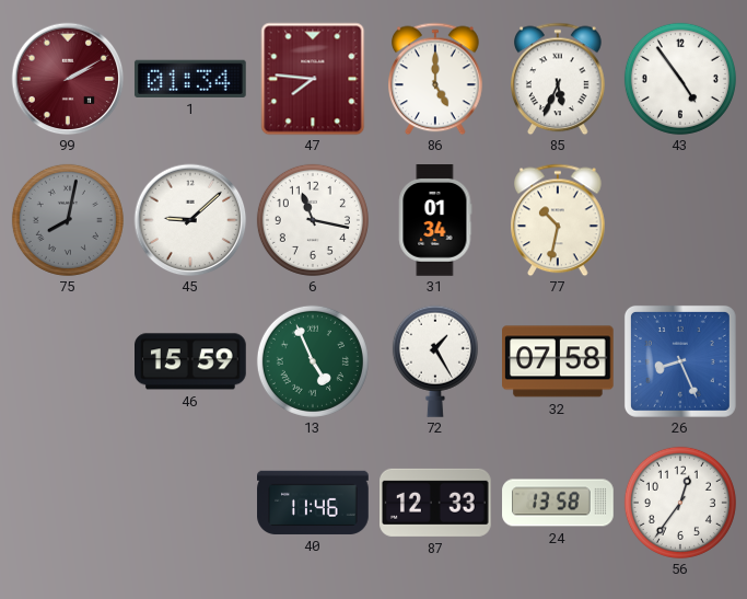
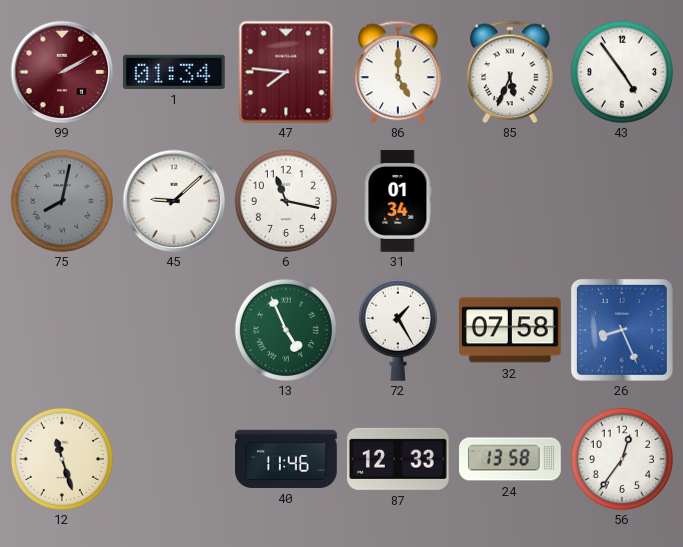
77: 10:32 -> none
46: 15:59 -> none
12: none -> 11:27
